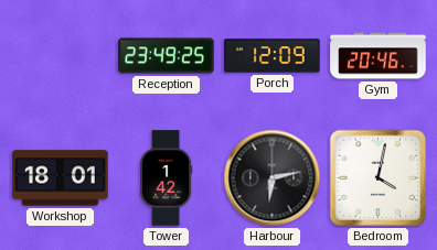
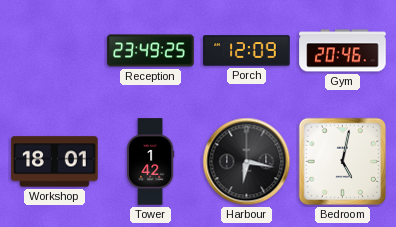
Harbour: 6:13 -> 6:17
Bedroom: 4:02 -> 5:02
